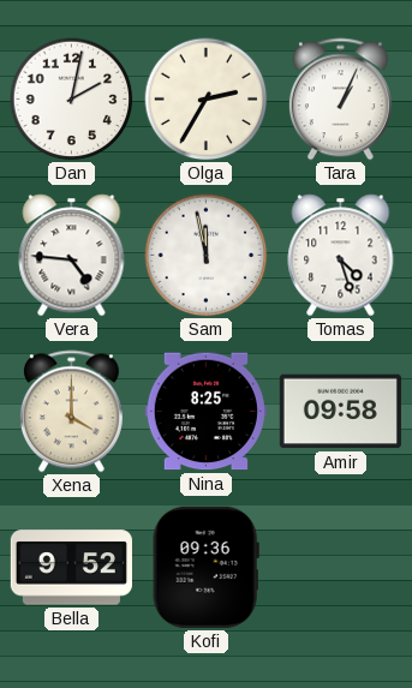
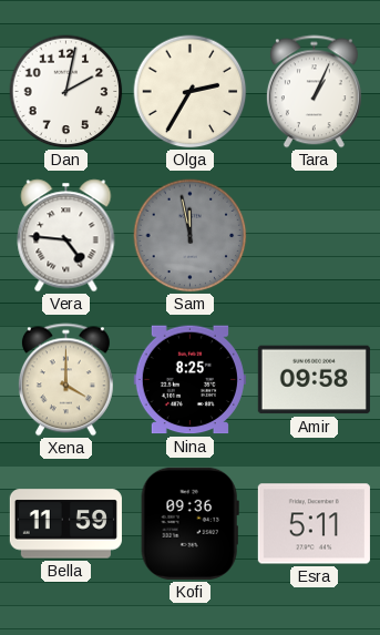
Sam dial: white -> grey
Tomas: 4:27 -> none
Bella: 9:52 -> 11:59
Esra: none -> 5:11
